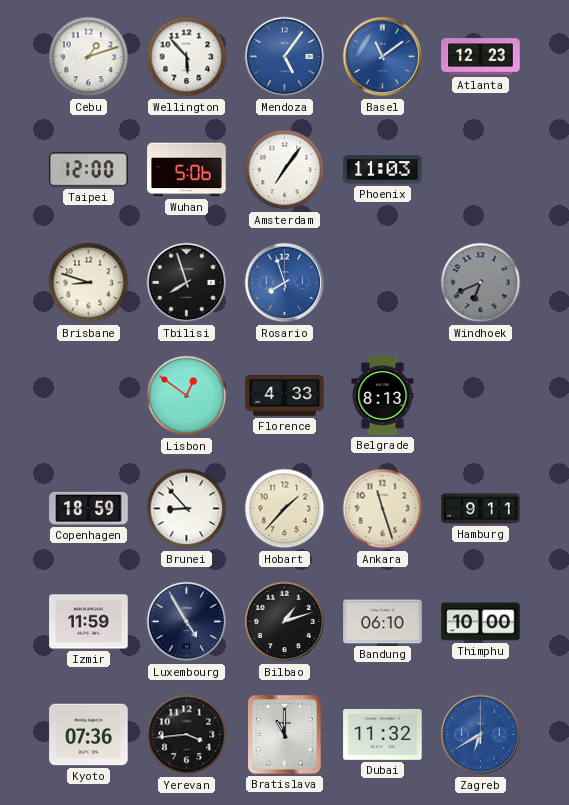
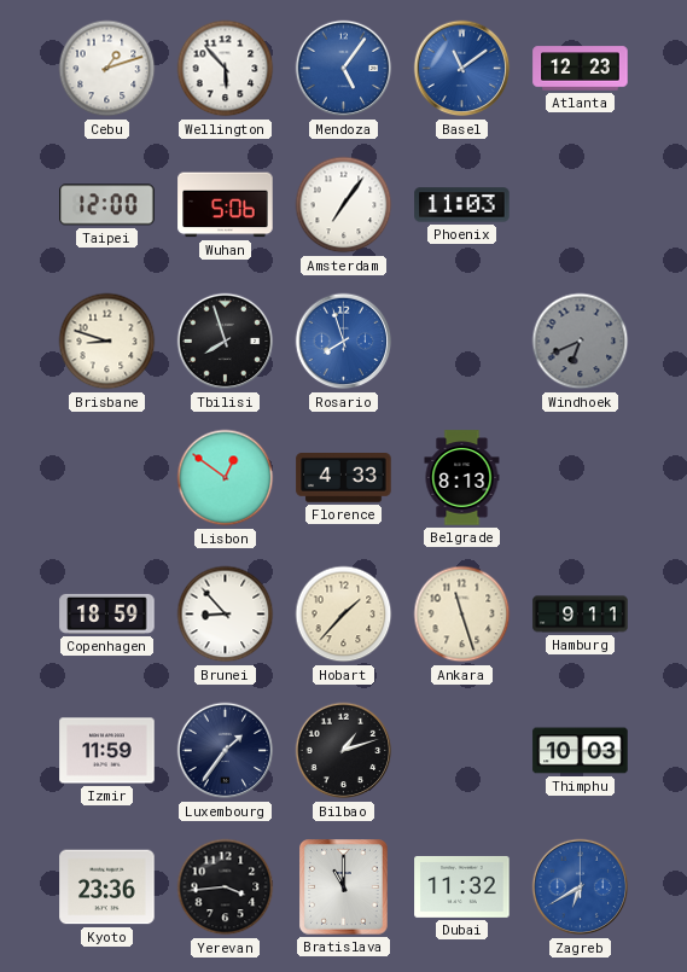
Luxembourg: 4:55 -> 1:36
Bandung: 06:10 -> none
Thimphu: 10:00 -> 10:03
Kyoto: 07:36 -> 23:36
